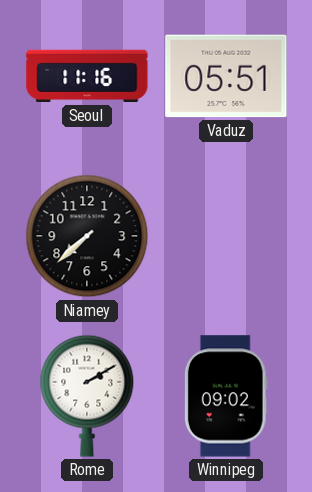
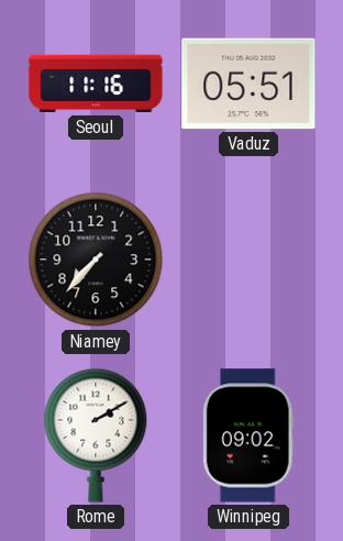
Niamey: 7:38 -> 7:37
